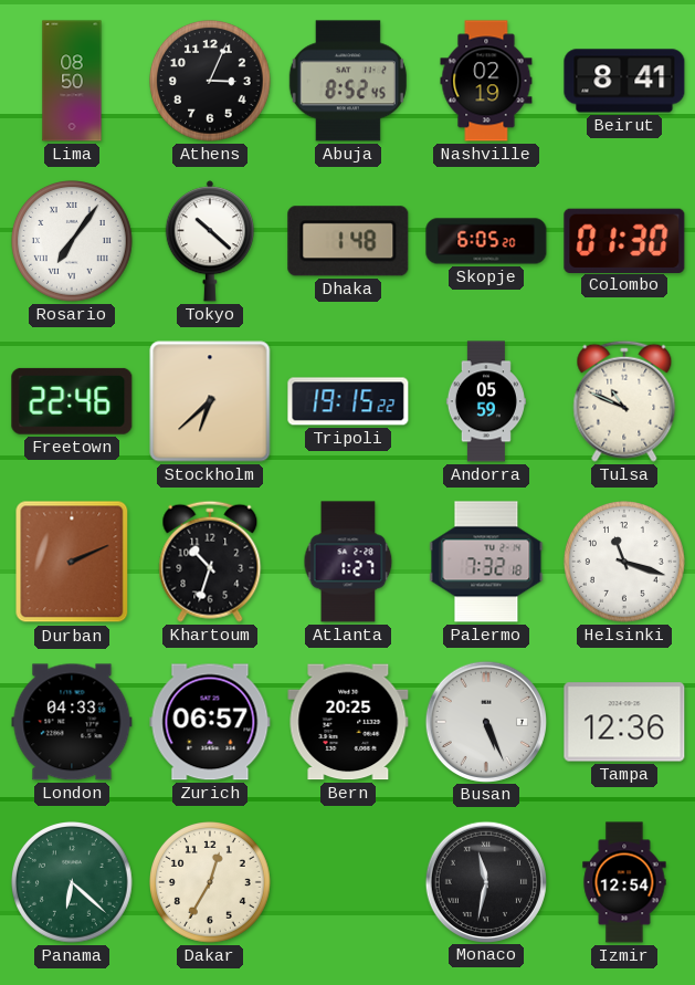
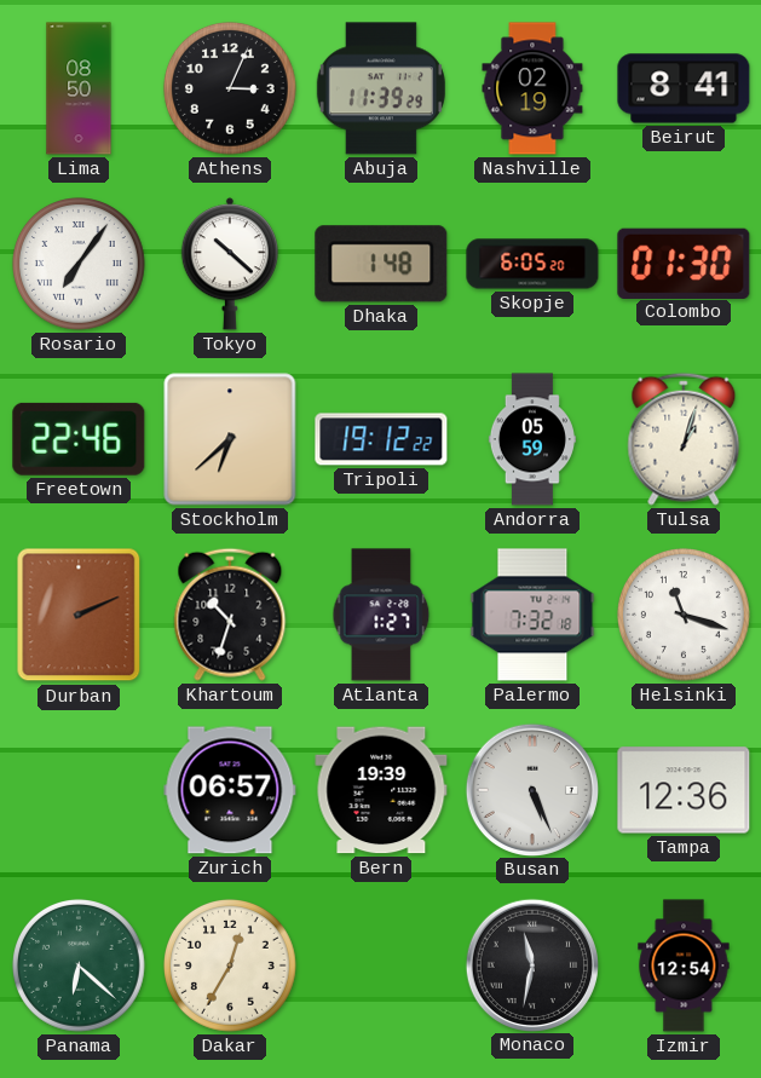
Abuja: 8:52 -> 11:39
Tripoli: 19:15 -> 19:12
Tulsa: 10:49 -> 1:03
London: 04:33 -> none
Bern: 20:25 -> 19:39
